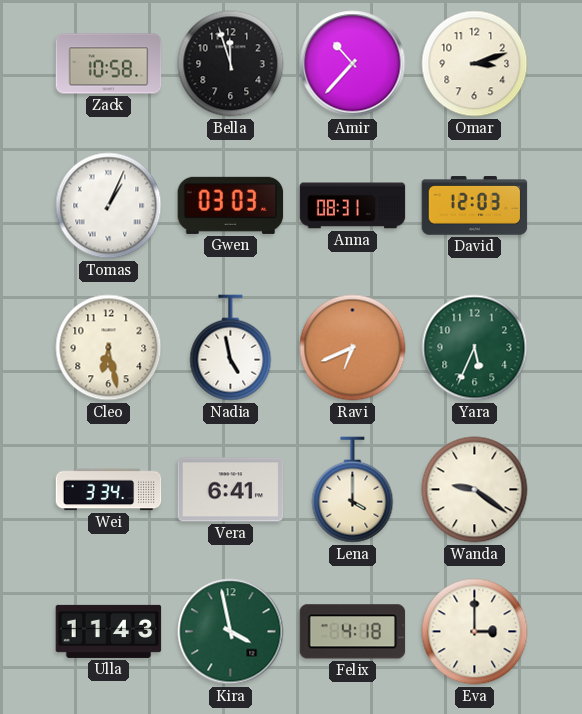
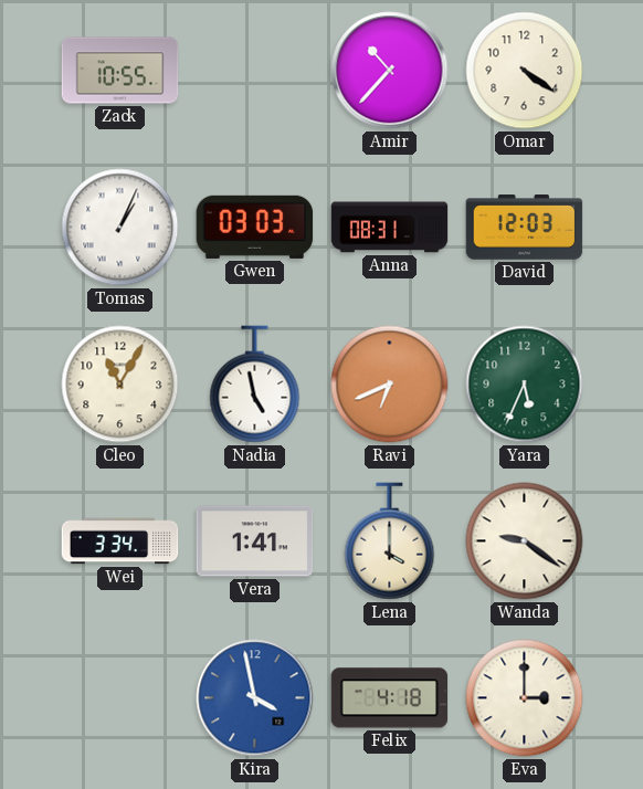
Zack: 10:58 -> 10:55
Bella: 11:57 -> none
Omar: 3:12 -> 4:21
Cleo: 6:28 -> 11:05
Vera: 6:41 -> 1:41
Ulla: 11:43 -> none
Kira dial: green -> blue
